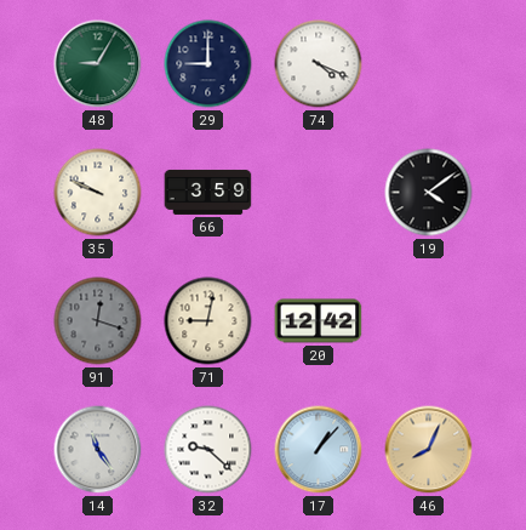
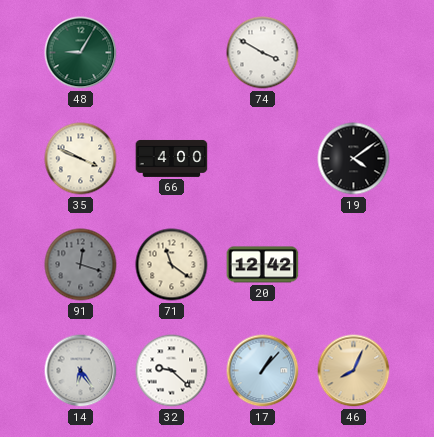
29: 9:00 -> none
74: 4:19 -> 3:50
35: 9:49 -> 3:49
66: 3:59 -> 4:00
71: 9:02 -> 11:21
14: 11:24 -> 6:24
